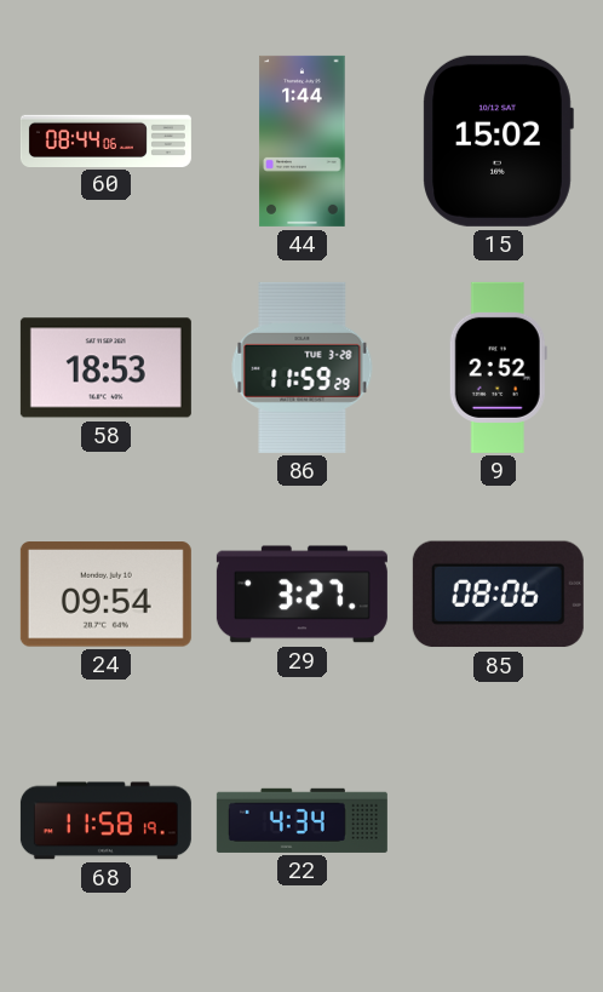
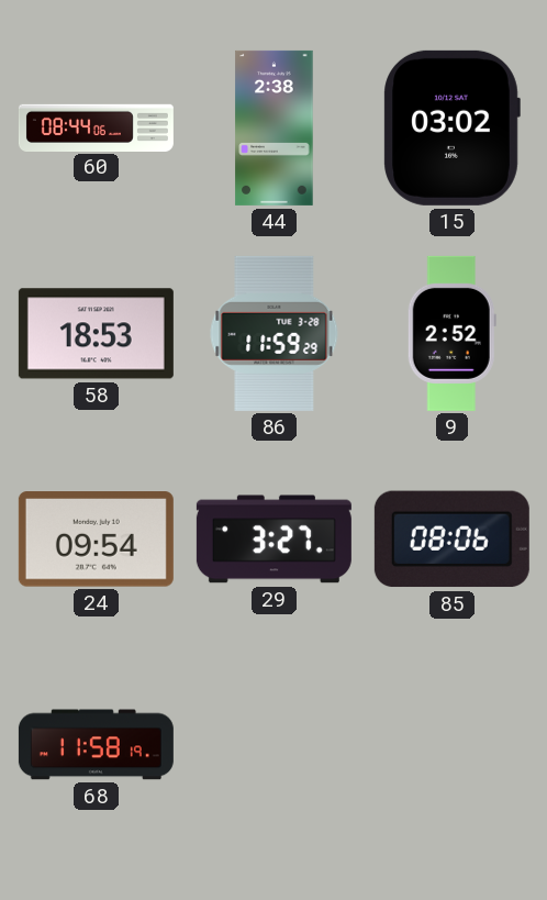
44: 1:44 -> 2:38
15: 15:02 -> 03:02
22: 4:34 -> none
